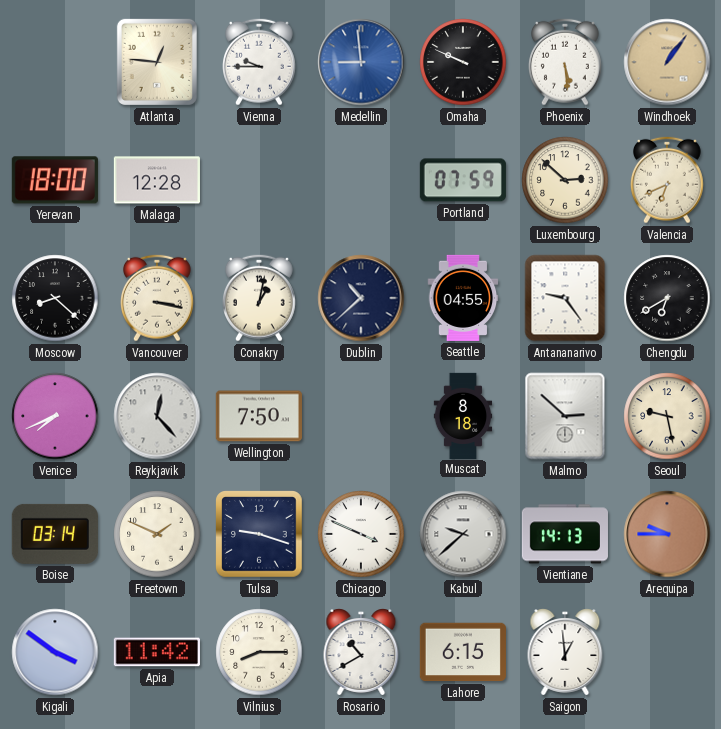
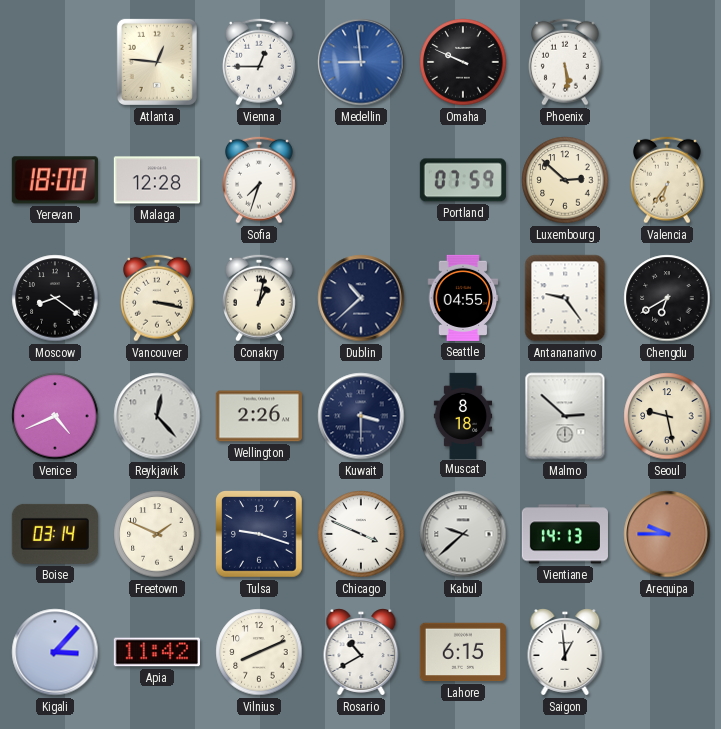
Vienna: 9:45 -> 12:45
Windhoek: 1:06 -> none
Sofia: none -> 7:33
Valencia: 6:41 -> 6:36
Moscow: 8:22 -> 8:21
Venice: 7:41 -> 4:41
Wellington: 7:50 -> 2:26
Kuwait: none -> 3:30
Kigali: 3:51 -> 3:07
Vilnius: 8:15 -> 8:11
